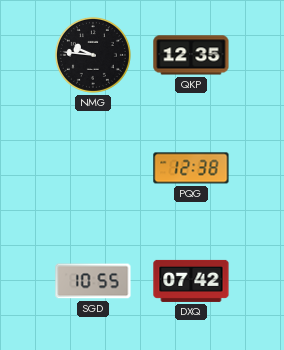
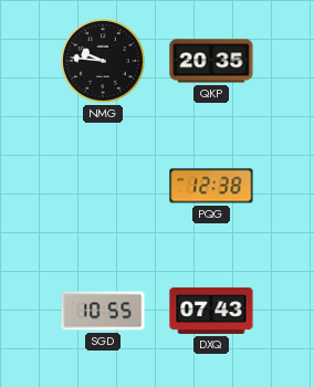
QKP: 12:35 -> 20:35
DXQ: 07:42 -> 07:43
